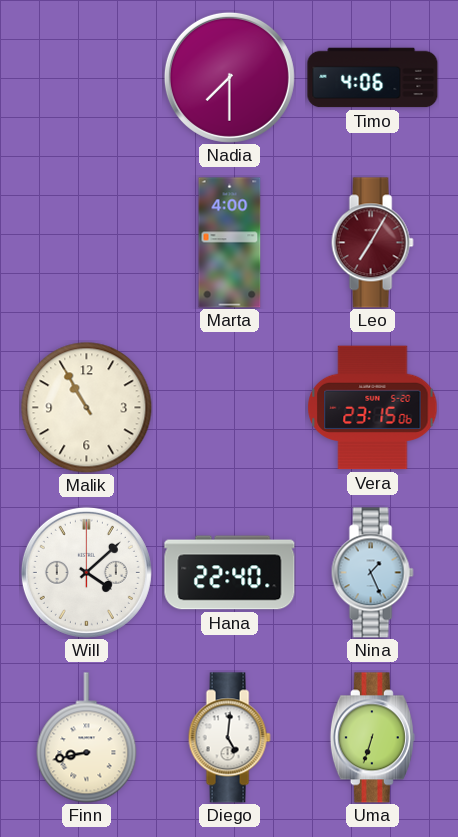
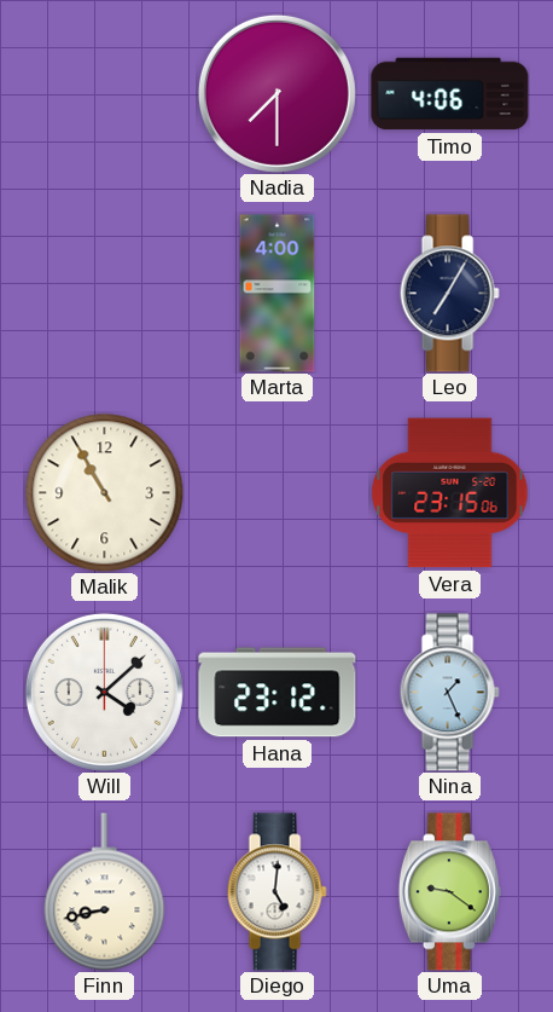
Leo dial: burgundy -> navy
Hana: 22:40 -> 23:12
Uma: 6:33 -> 9:21
